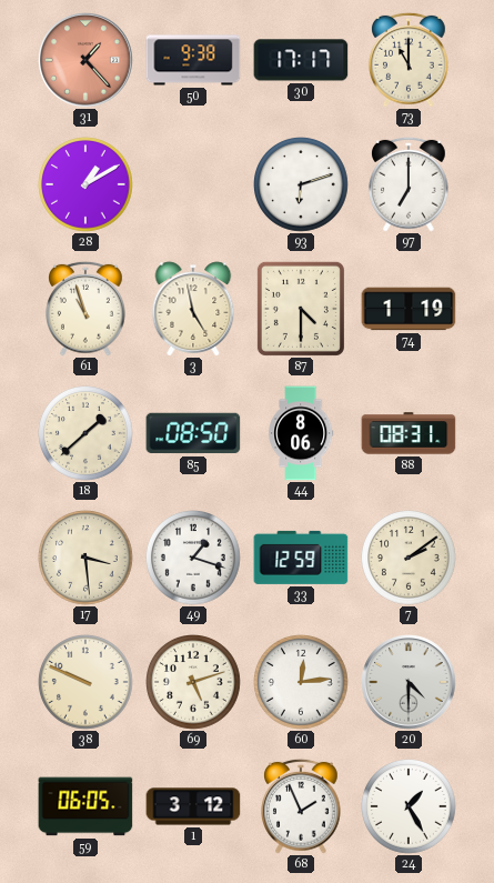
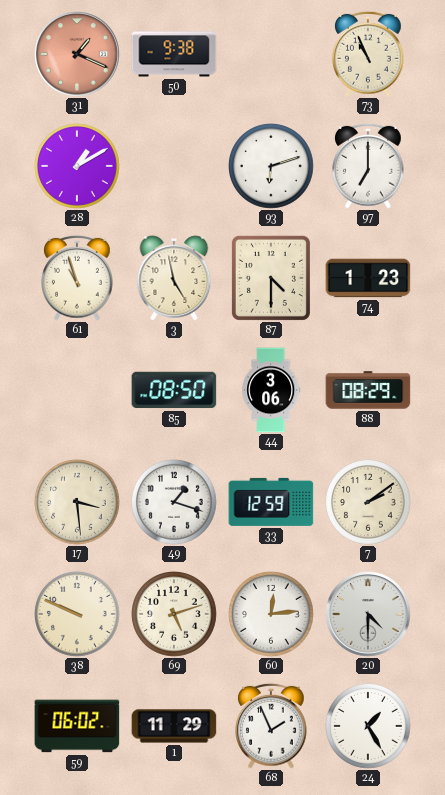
31: 1:23 -> 1:19
30: 17:17 -> none
73: 11:00 -> 10:56
74: 1:19 -> 1:23
18: 1:38 -> none
44: 8:06 -> 3:06
88: 08:31 -> 08:29
59: 06:05 -> 06:02
1: 3:12 -> 11:29
